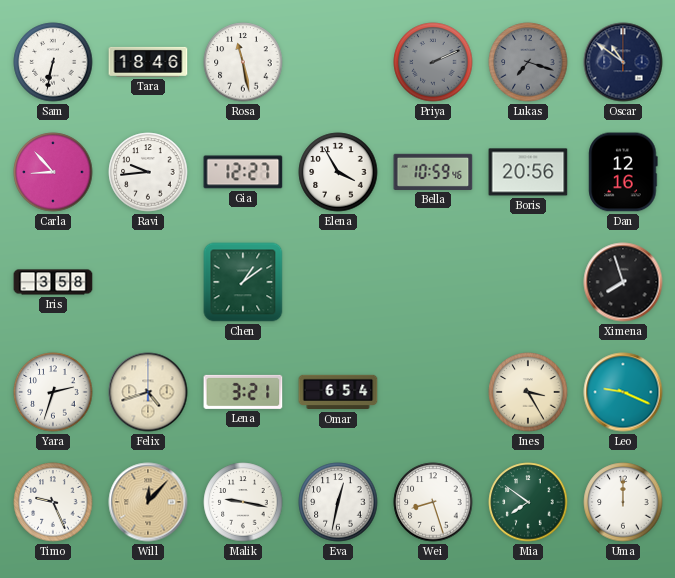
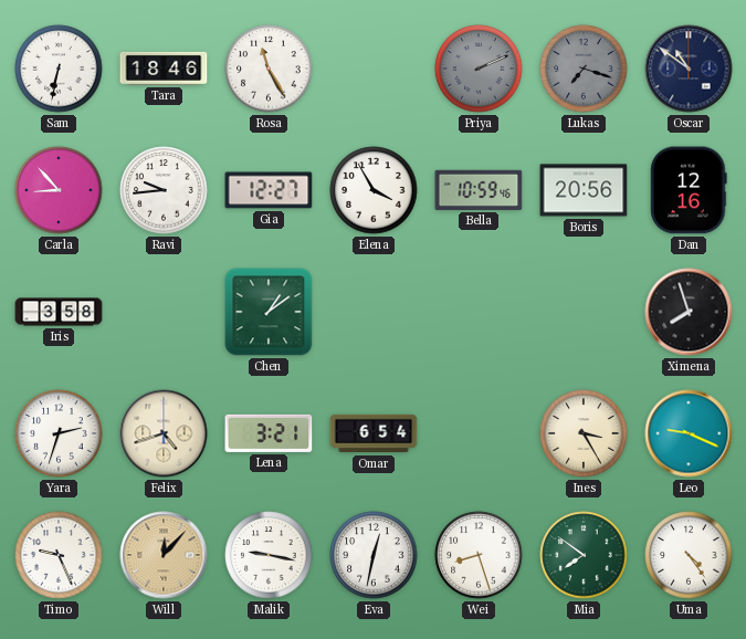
Rosa: 11:28 -> 11:25
Uma: 12:00 -> 4:24
